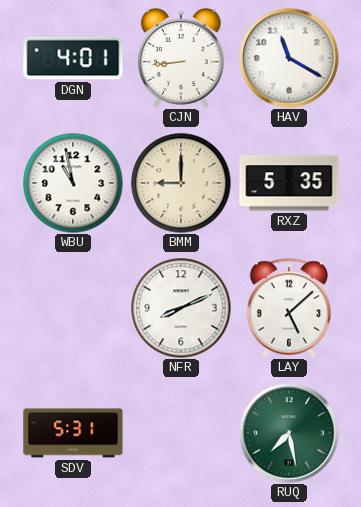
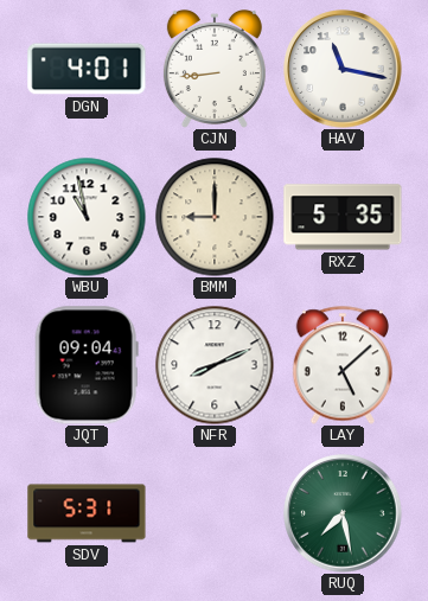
HAV: 11:20 -> 11:17
JQT: none -> 09:04
